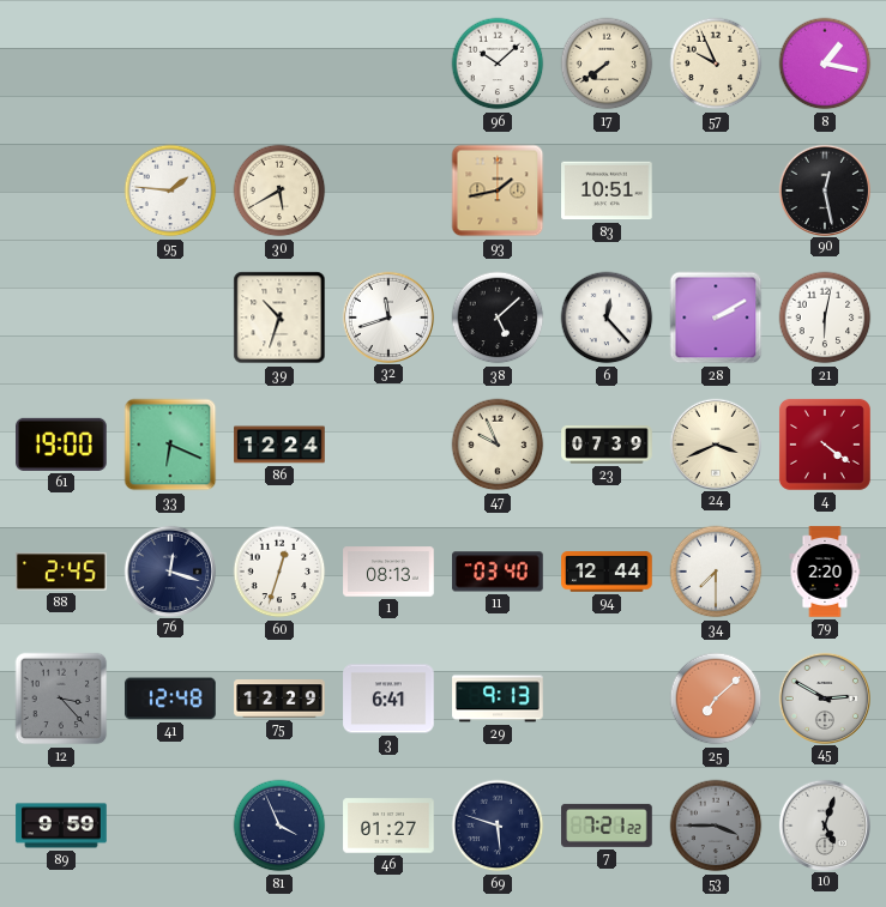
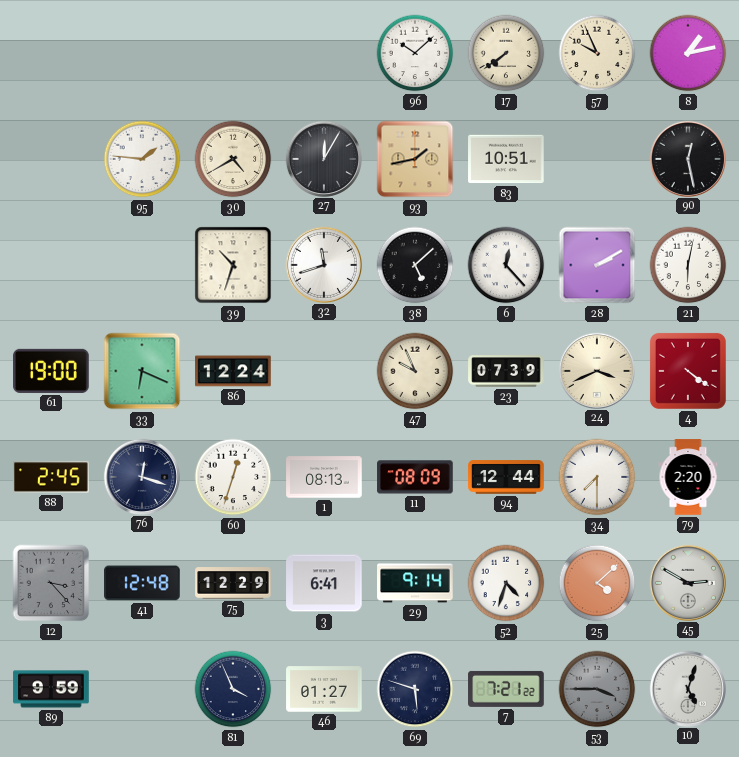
8: 1:17 -> 1:13
30: 5:40 -> 4:40
27: none -> 12:05
11: 03:40 -> 08:09
29: 9:13 -> 9:14
52: none -> 4:33
25: 7:08 -> 4:08
